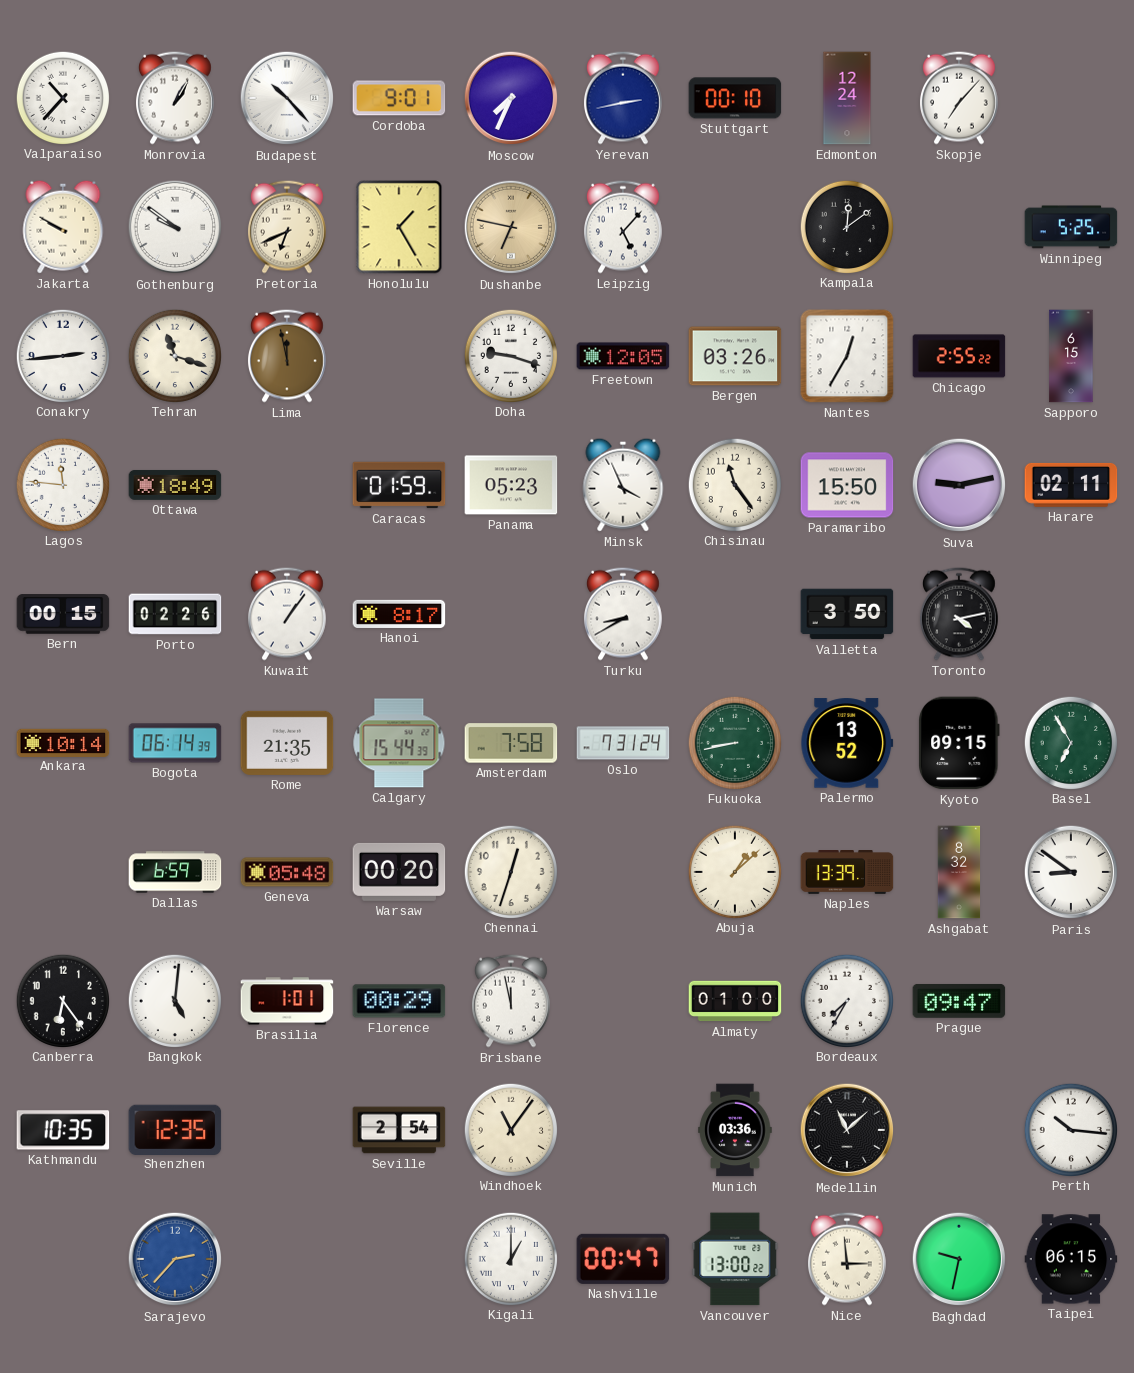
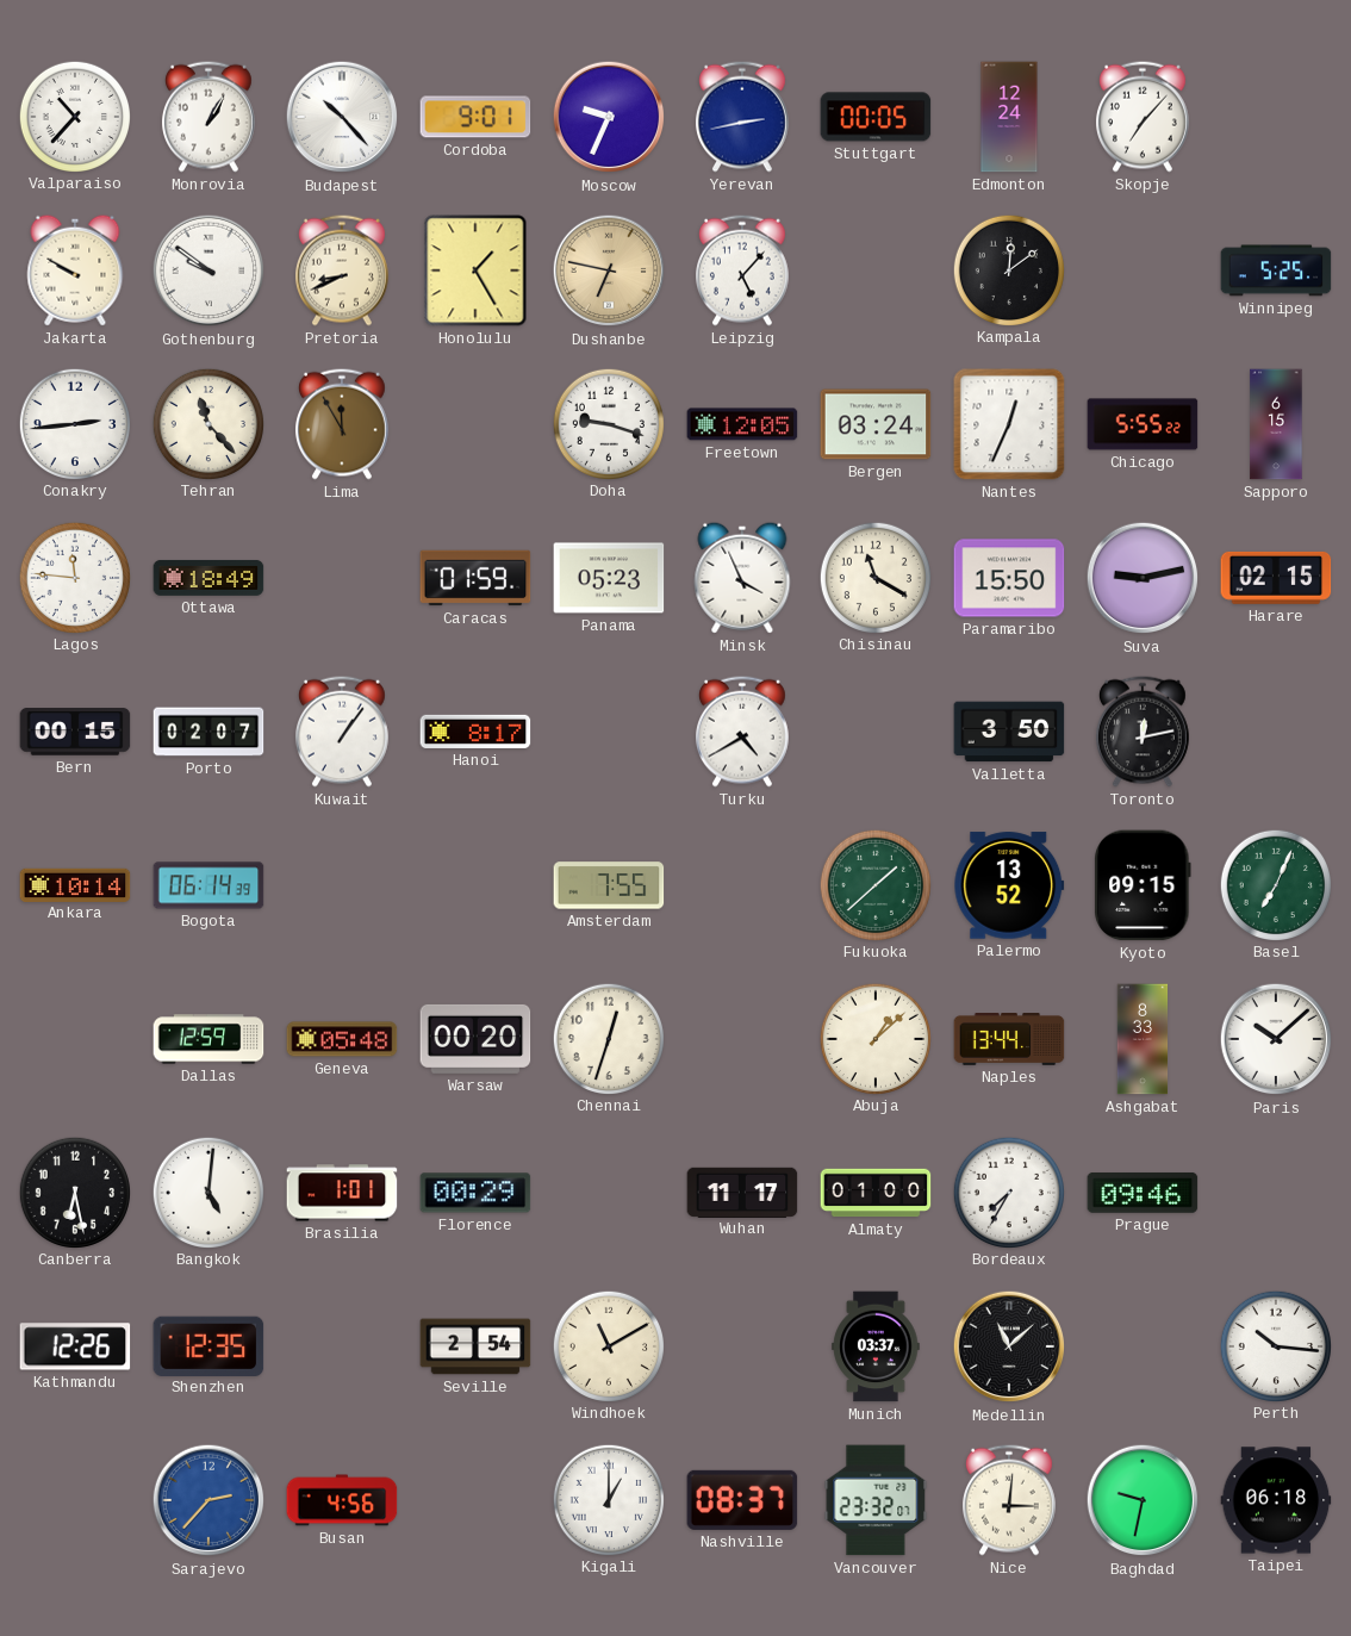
Moscow: 7:34 -> 9:34
Stuttgart: 00:10 -> 00:05
Pretoria: 6:41 -> 8:41
Tehran: 11:18 -> 11:23
Lima: 11:58 -> 11:55
Bergen: 03:26 -> 03:24
Nantes: 12:35 -> 12:34
Chicago: 2:55 -> 5:55
Chisinau: 11:24 -> 11:20
Harare: 02:11 -> 02:15
Porto: 02:26 -> 02:07
Turku: 8:40 -> 4:40
Toronto: 4:13 -> 12:13
Rome: 21:35 -> none
Calgary: 15:44 -> none
Amsterdam: 7:58 -> 7:55
Oslo: 7:31 -> none
Fukuoka: 8:43 -> 1:38
Basel: 6:55 -> 7:04
Dallas: 6:59 -> 12:59
Naples: 13:39 -> 13:44
Ashgabat: 8:32 -> 8:33
Paris: 8:51 -> 10:08
Canberra: 6:24 -> 6:28
Brisbane: 11:58 -> none
Wuhan: none -> 11:17
Prague: 09:47 -> 09:46
Kathmandu: 10:35 -> 12:26
Windhoek: 11:06 -> 11:10
Munich: 03:36 -> 03:37
Busan: none -> 4:56
Nashville: 00:47 -> 08:37
Vancouver: 13:00 -> 23:32
Nice: 2:59 -> 3:01
Taipei: 06:15 -> 06:18
